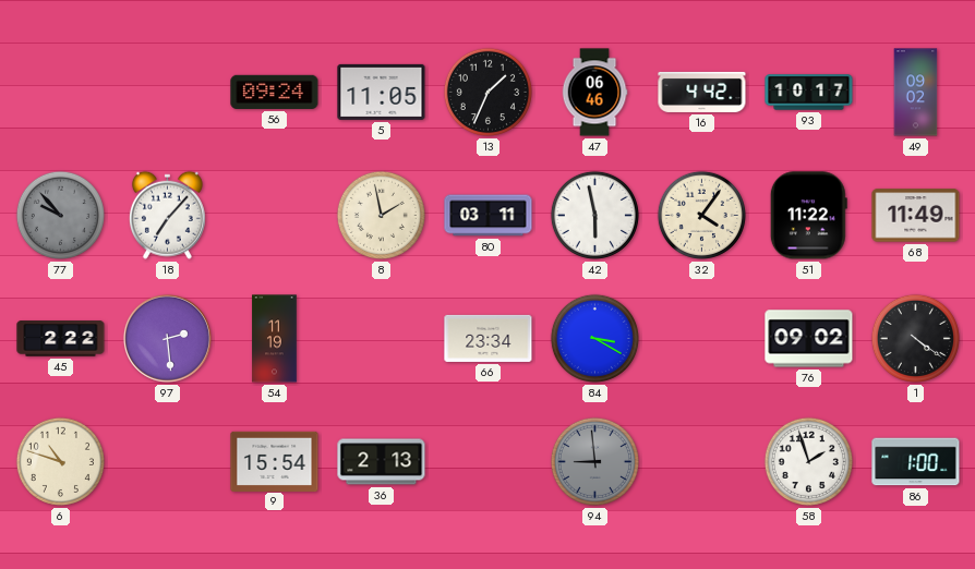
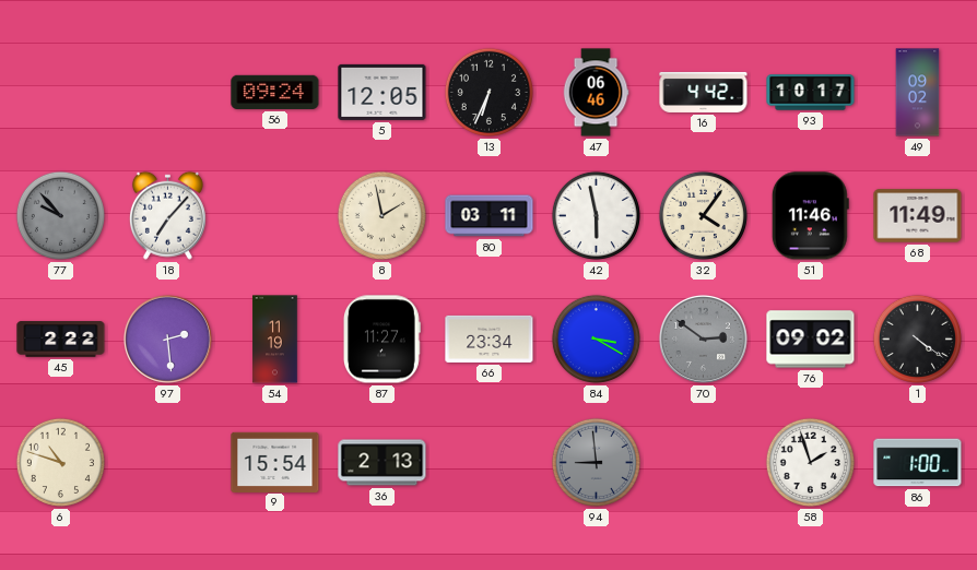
5: 11:05 -> 12:05
13: 1:34 -> 6:34
51: 11:22 -> 11:46
87: none -> 11:27
70: none -> 2:51
